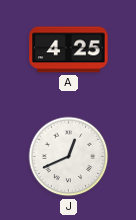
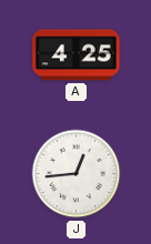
J: 12:41 -> 12:44
